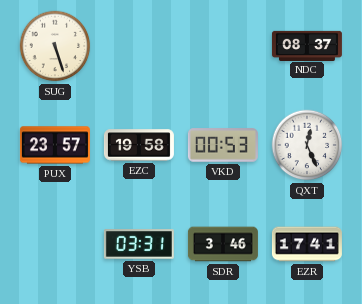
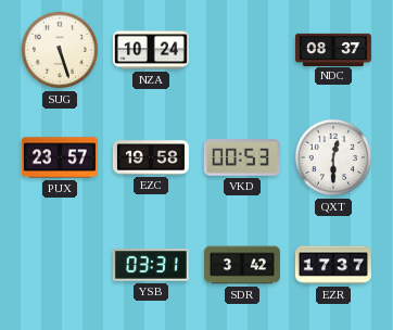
NZA: none -> 10:24
QXT: 12:26 -> 12:30
SDR: 3:46 -> 3:42
EZR: 17:41 -> 17:37
